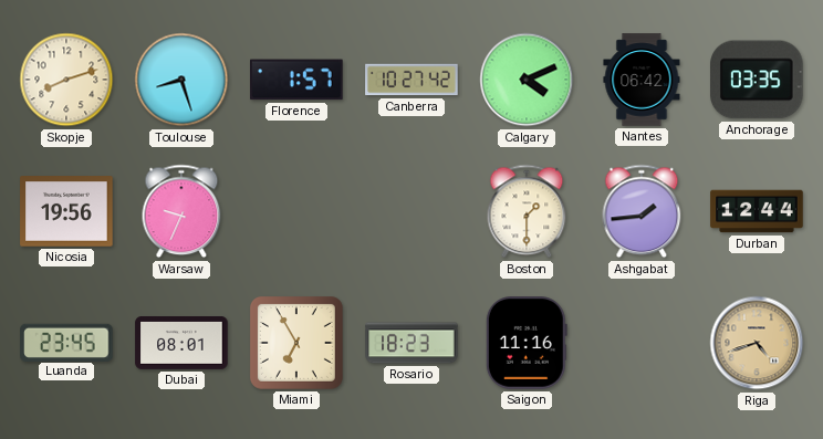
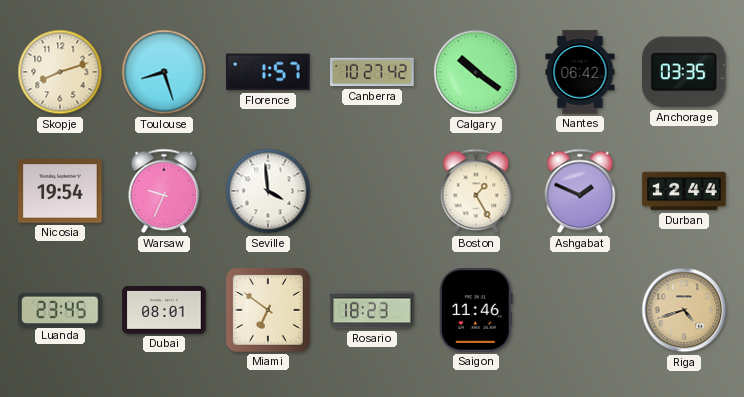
Calgary: 4:11 -> 10:21
Nicosia: 19:56 -> 19:54
Seville: none -> 3:59
Boston: 1:30 -> 1:25
Ashgabat: 1:44 -> 1:49
Miami: 6:55 -> 6:51
Saigon: 11:16 -> 11:46
